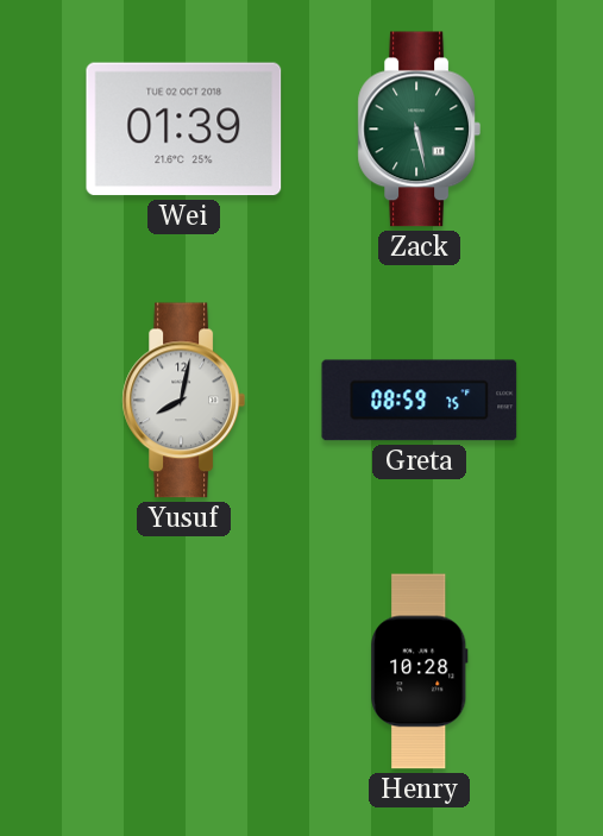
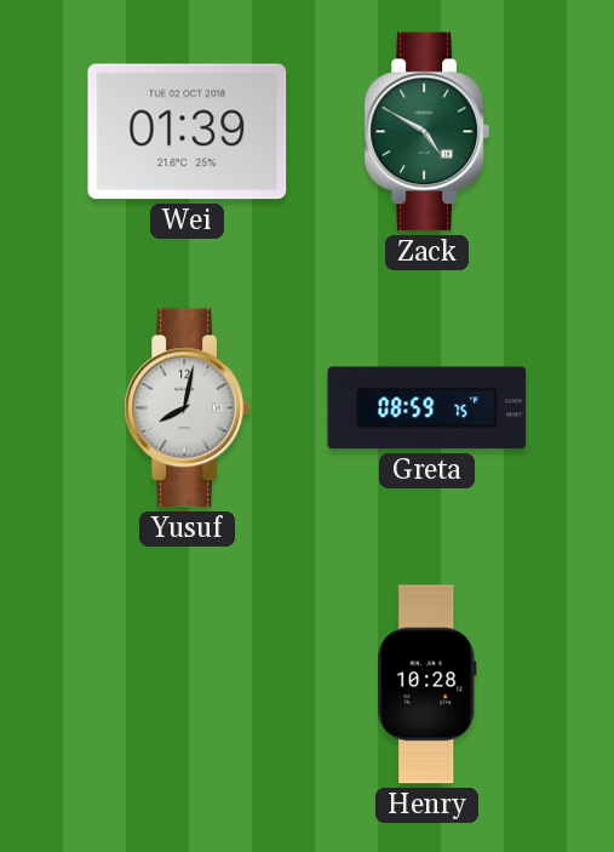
Zack: 5:28 -> 4:50
